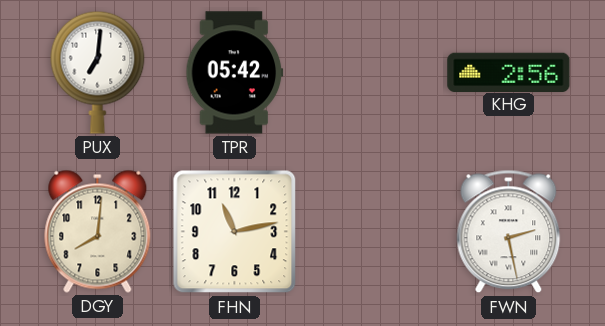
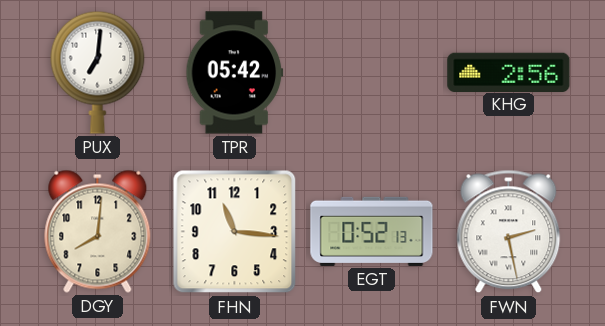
FHN: 11:13 -> 11:16
EGT: none -> 0:52
